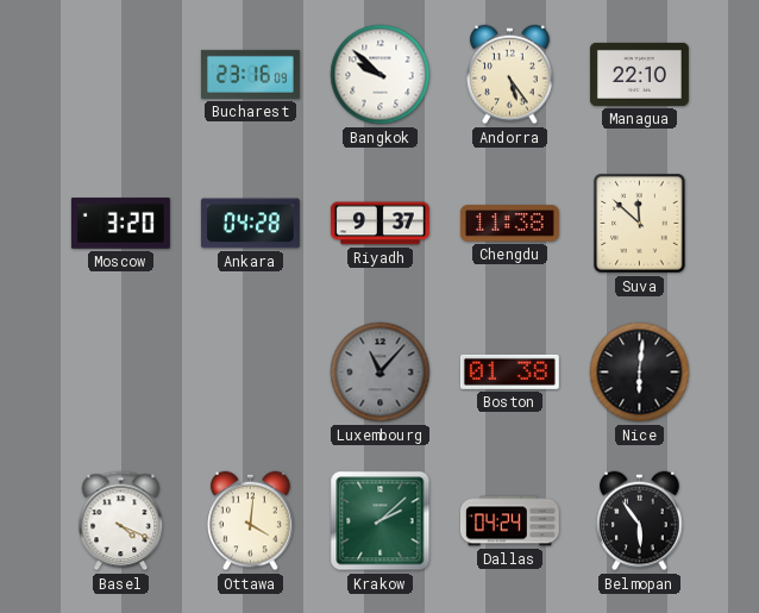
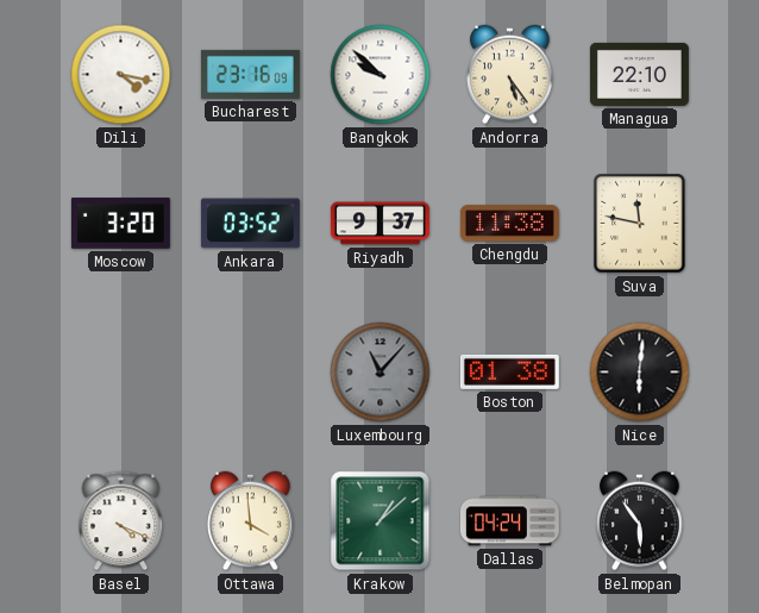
Dili: none -> 4:17
Ankara: 04:28 -> 03:52
Suva: 11:52 -> 11:47
Ottawa: 4:01 -> 3:59
Krakow: 2:08 -> 1:08
